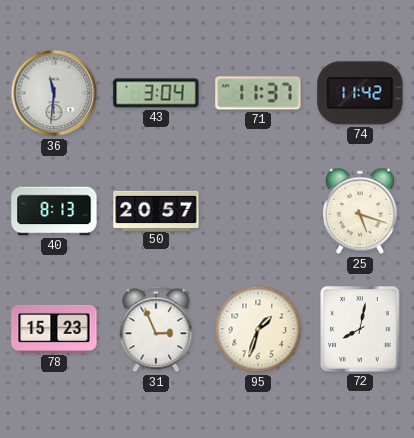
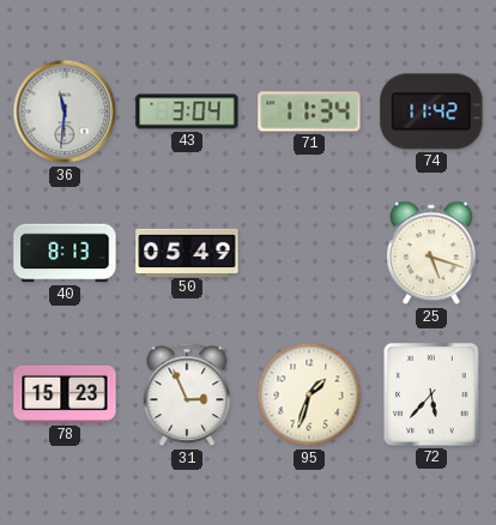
71: 11:37 -> 11:34
50: 20:57 -> 05:49
72: 8:02 -> 5:37
